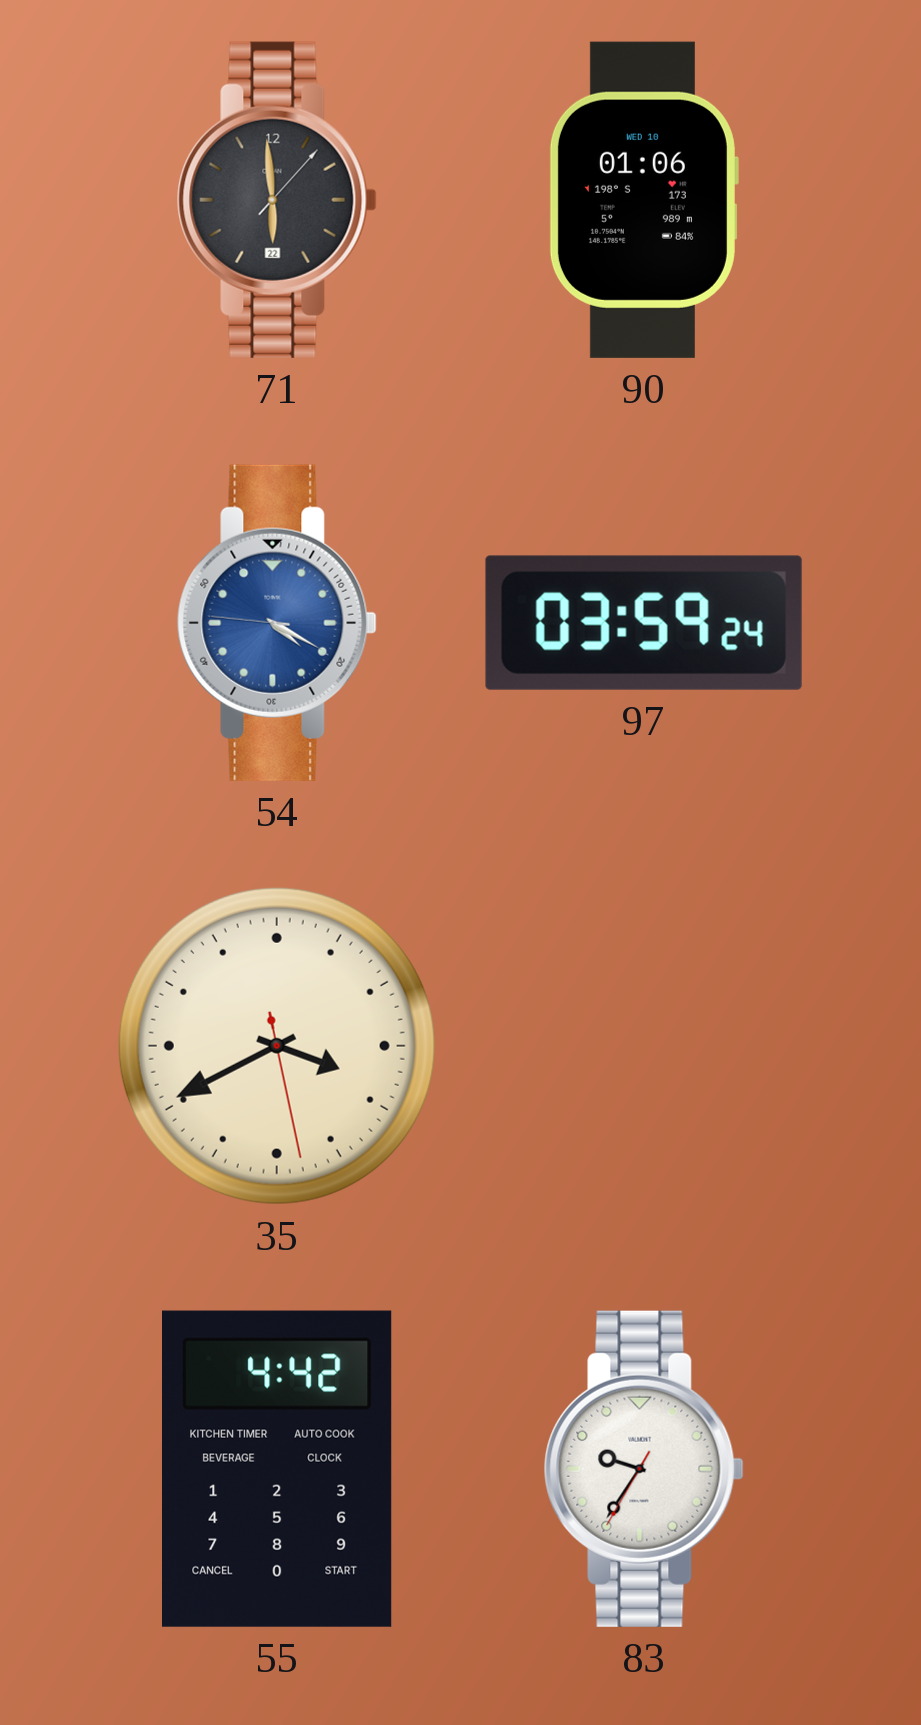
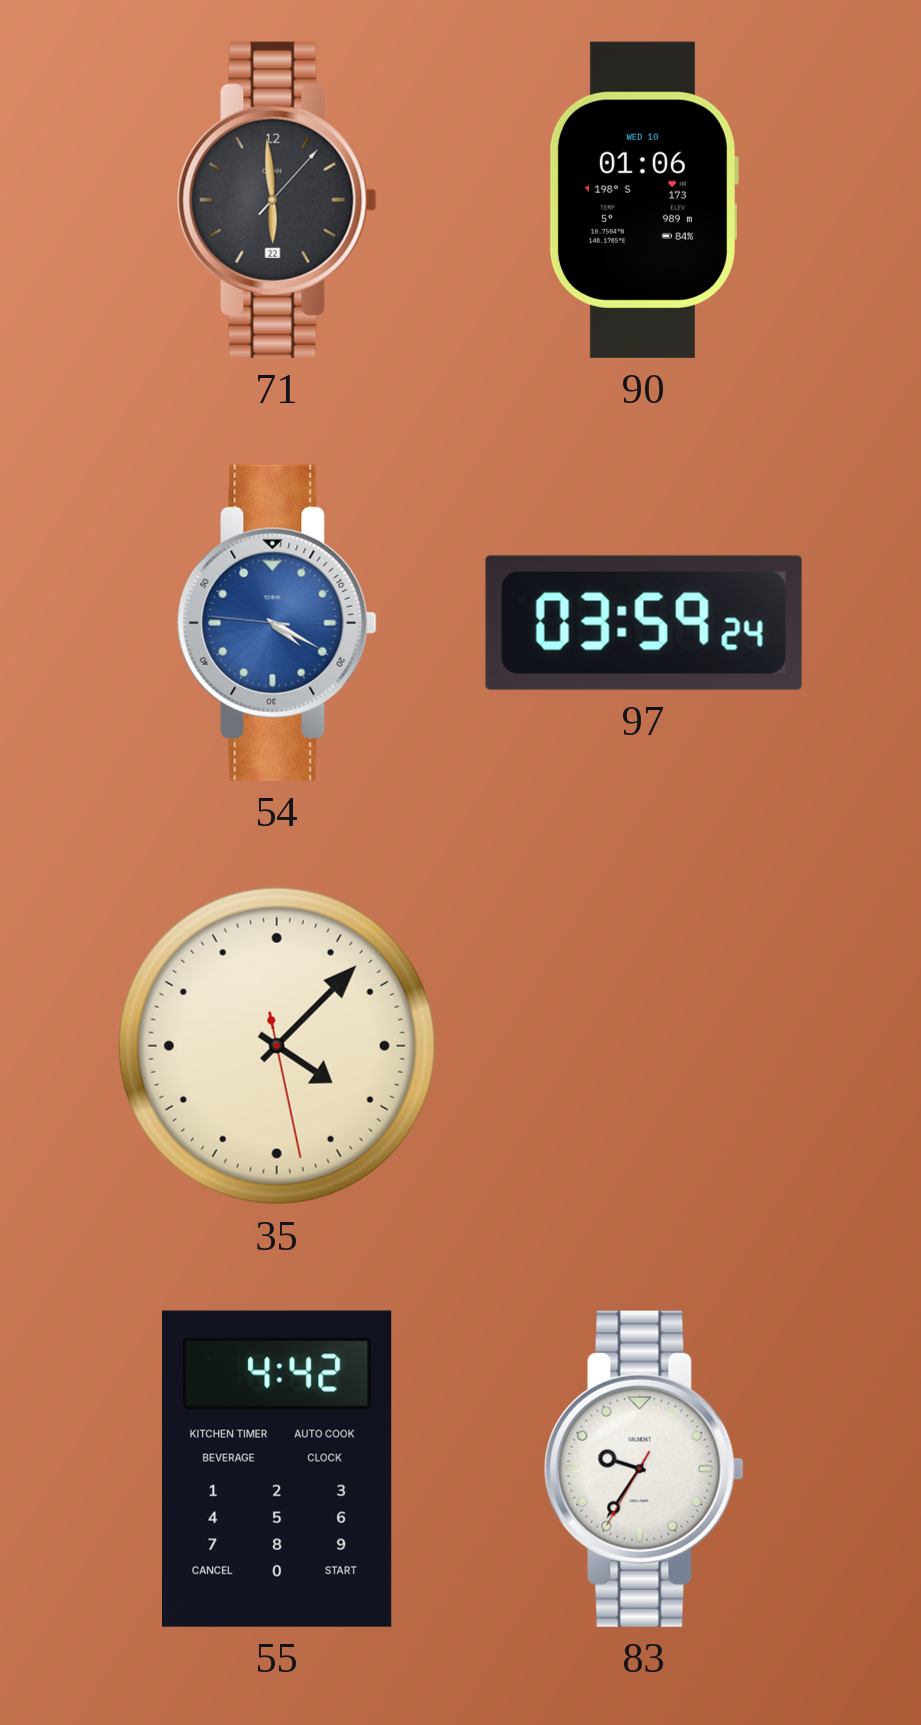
35: 3:40 -> 4:07
